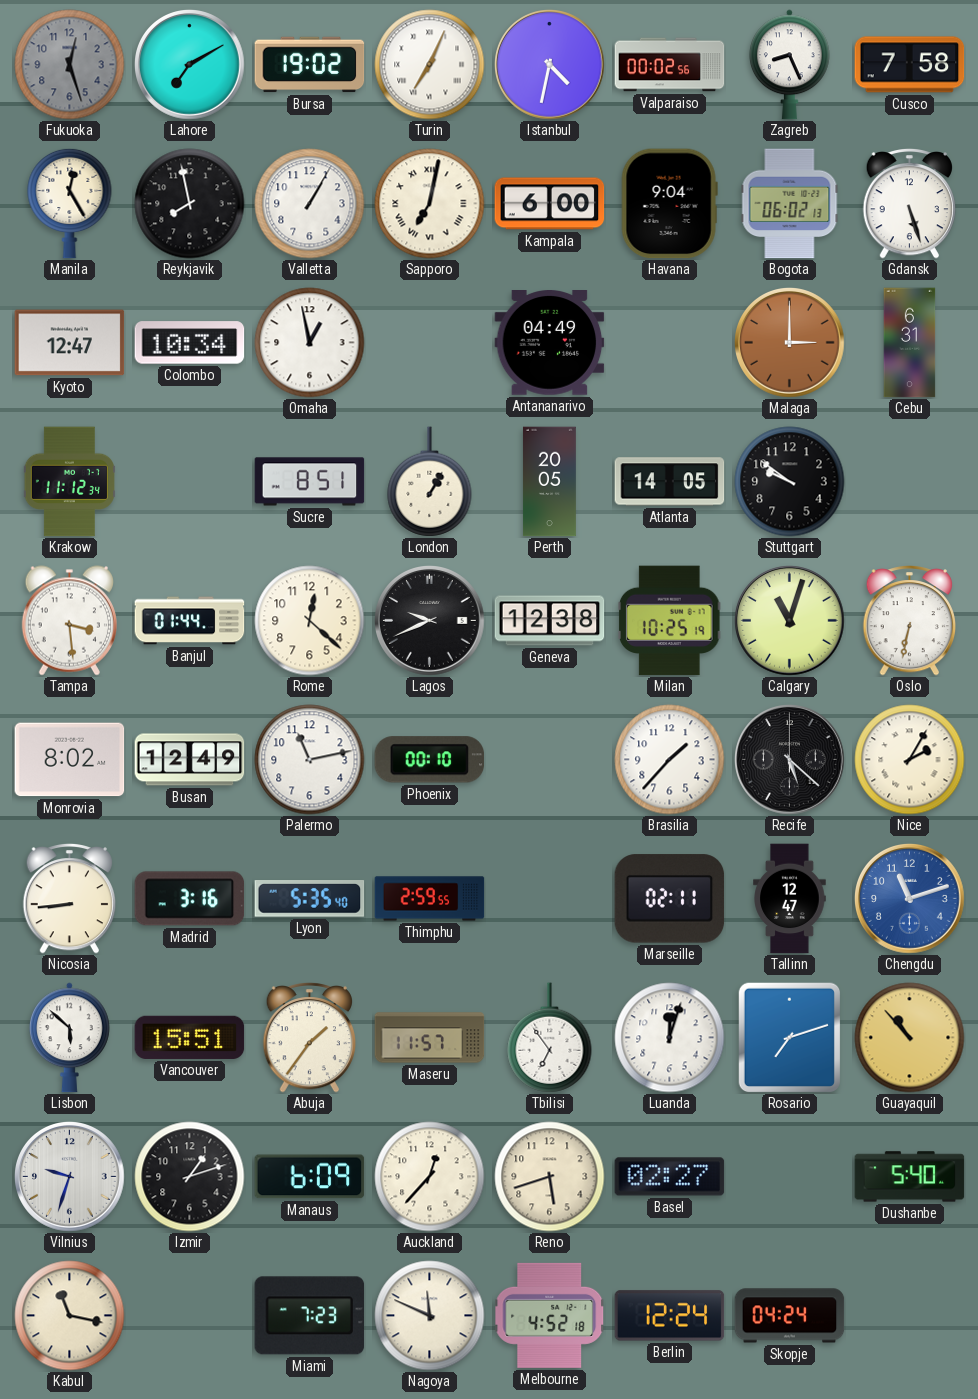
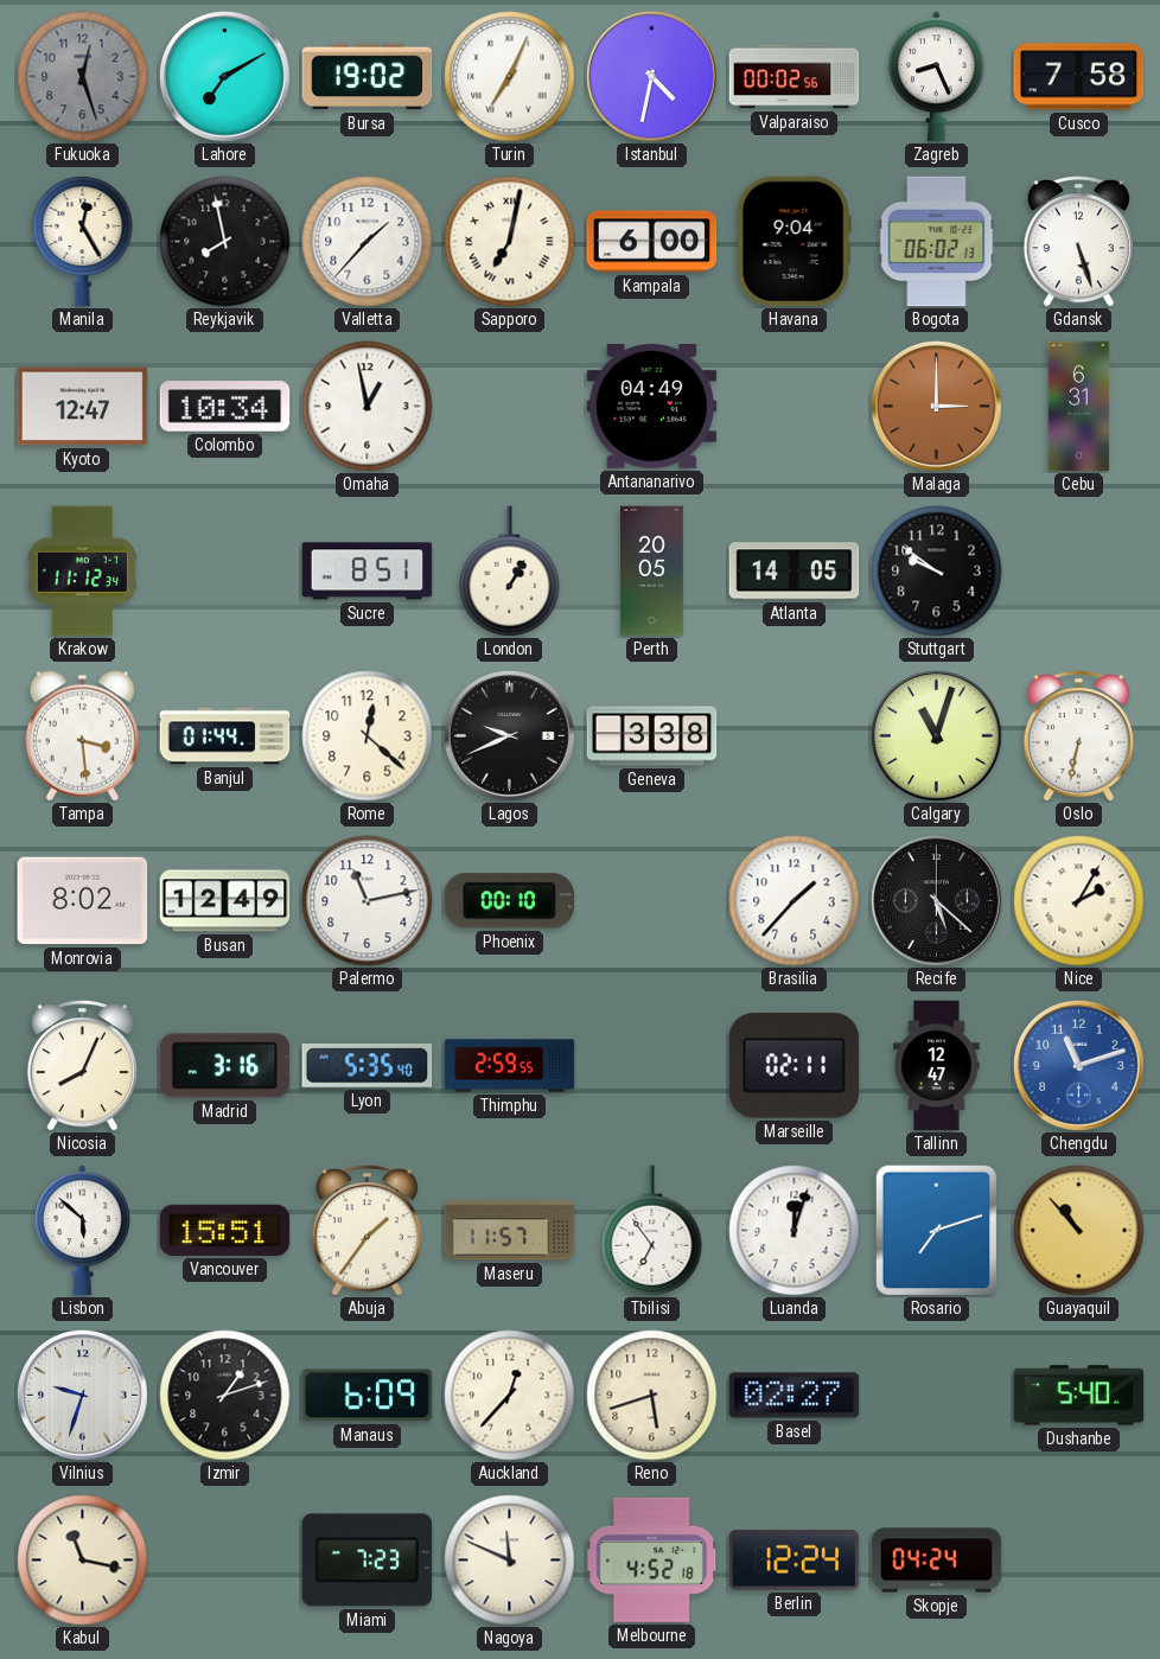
Valletta: 1:05 -> 1:37
Geneva: 12:38 -> 3:38
Milan: 10:25 -> none
Nicosia: 8:44 -> 8:04
